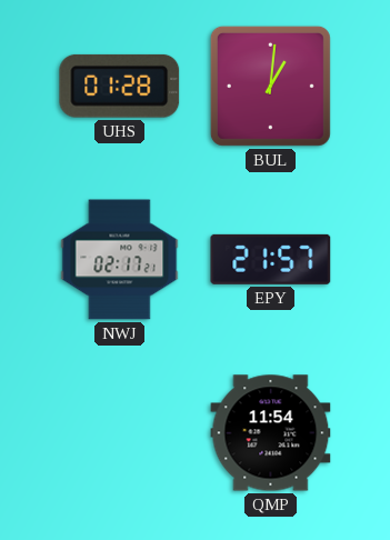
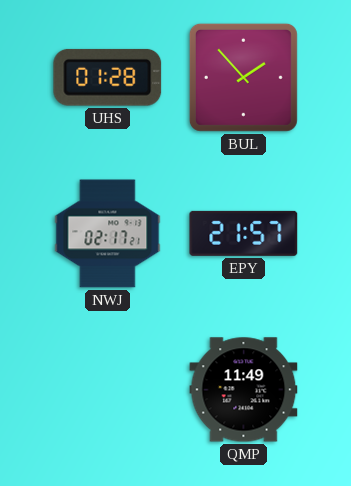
BUL: 1:01 -> 1:53
QMP: 11:54 -> 11:49
